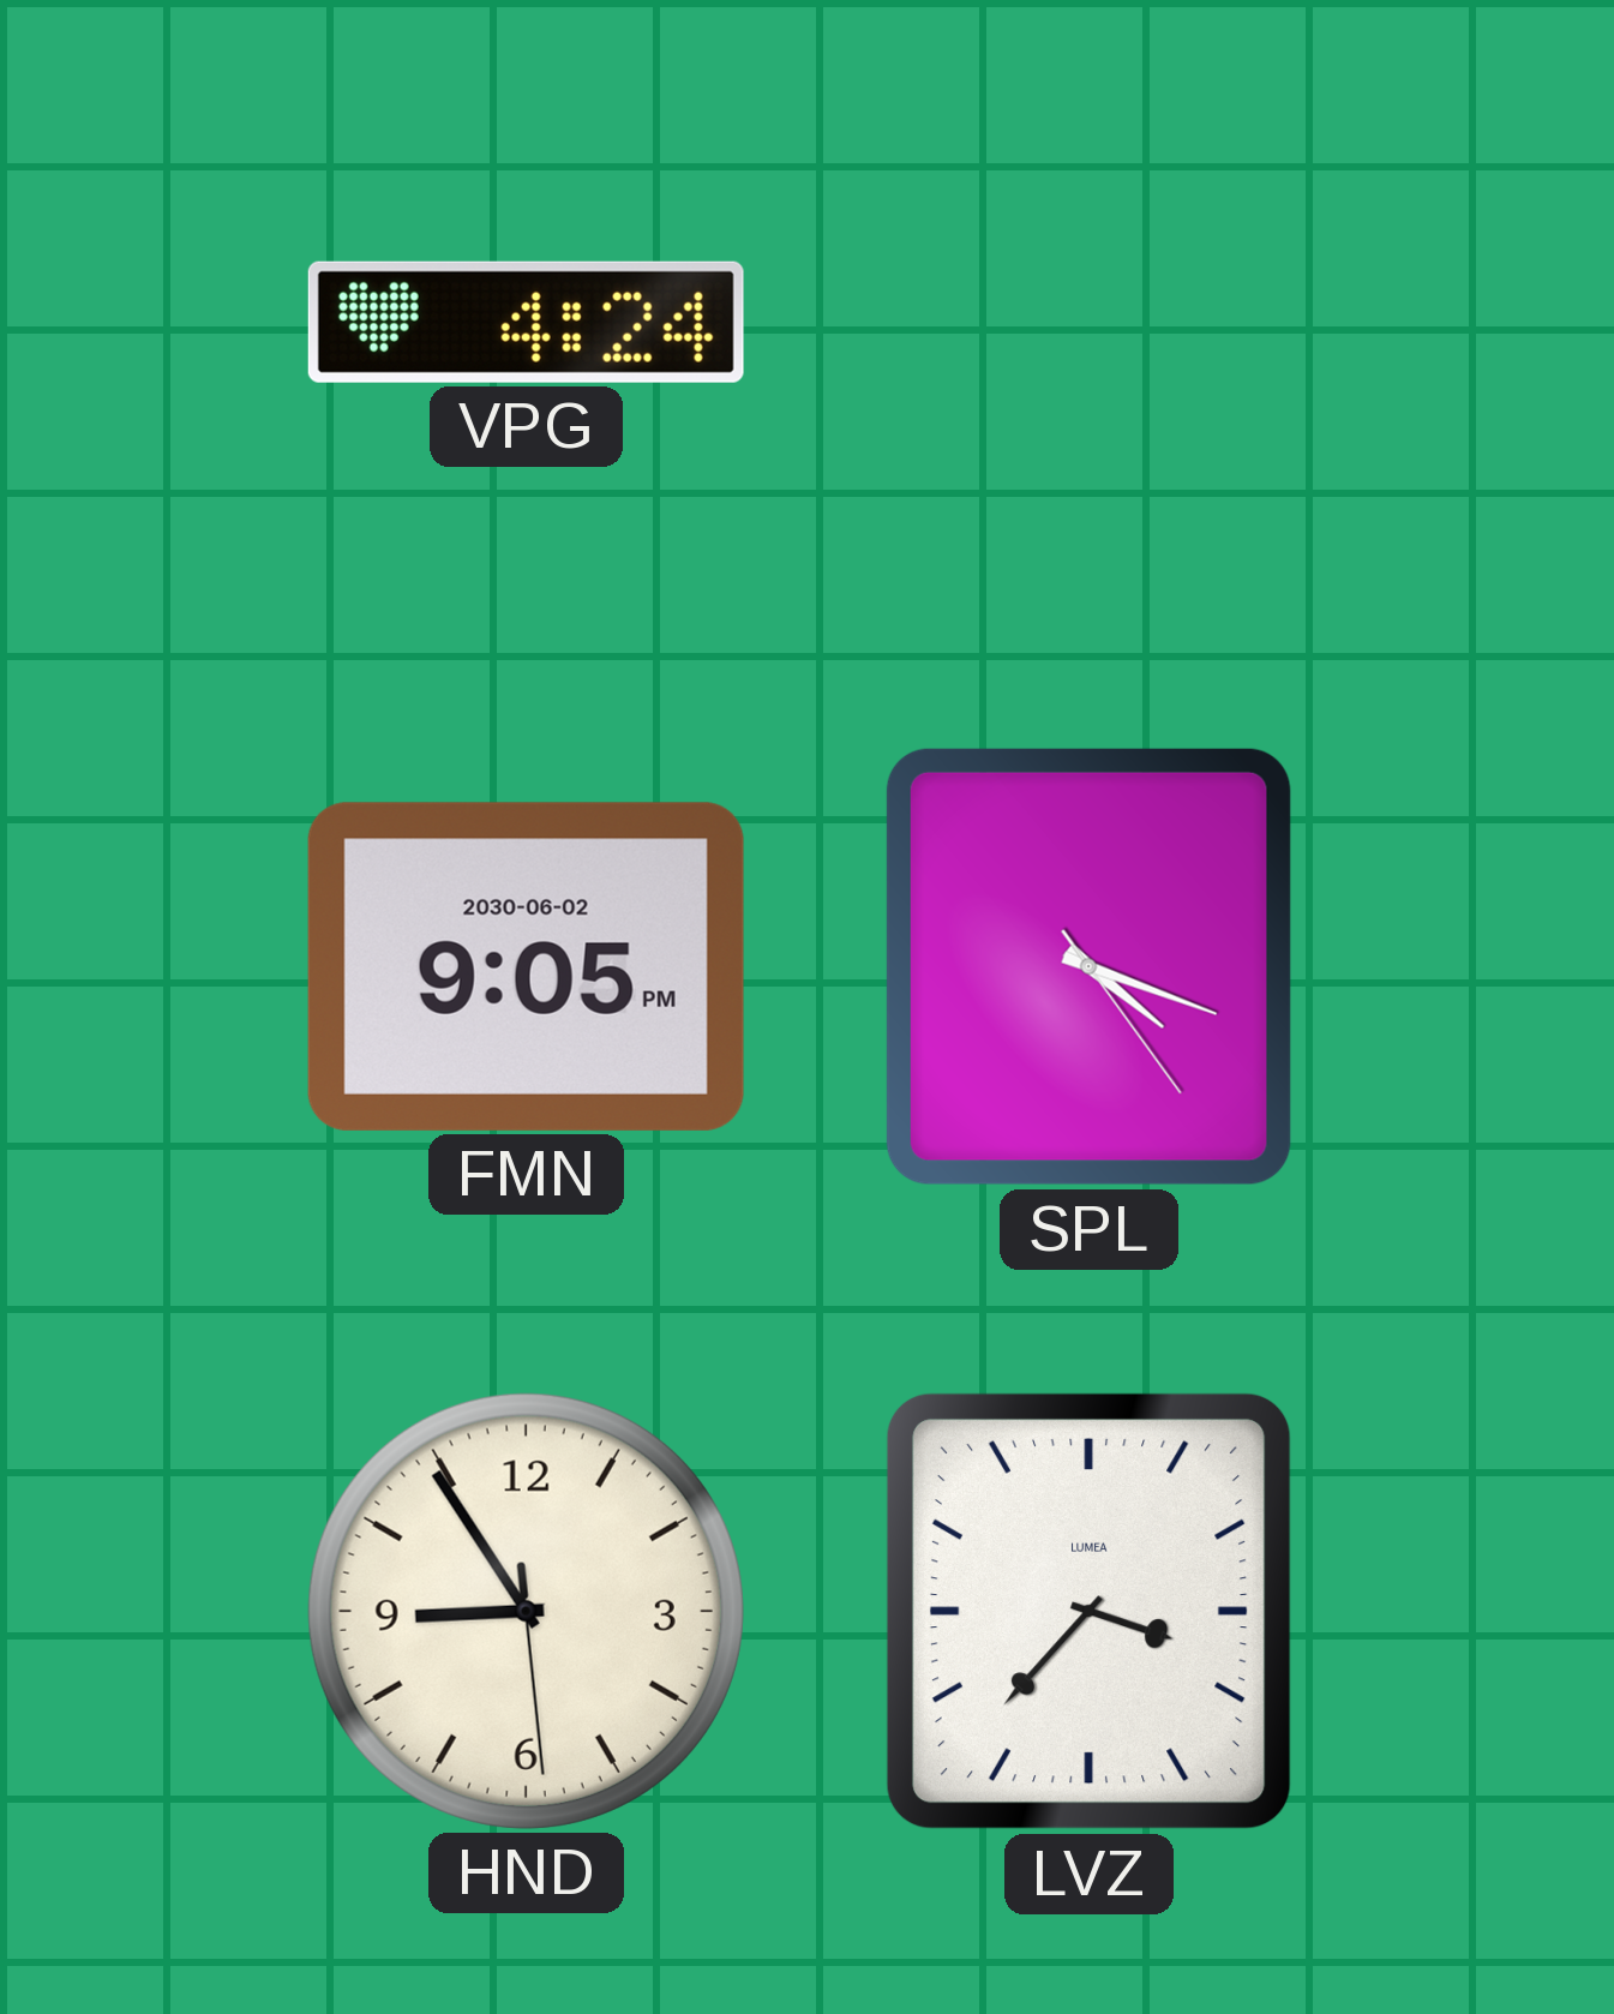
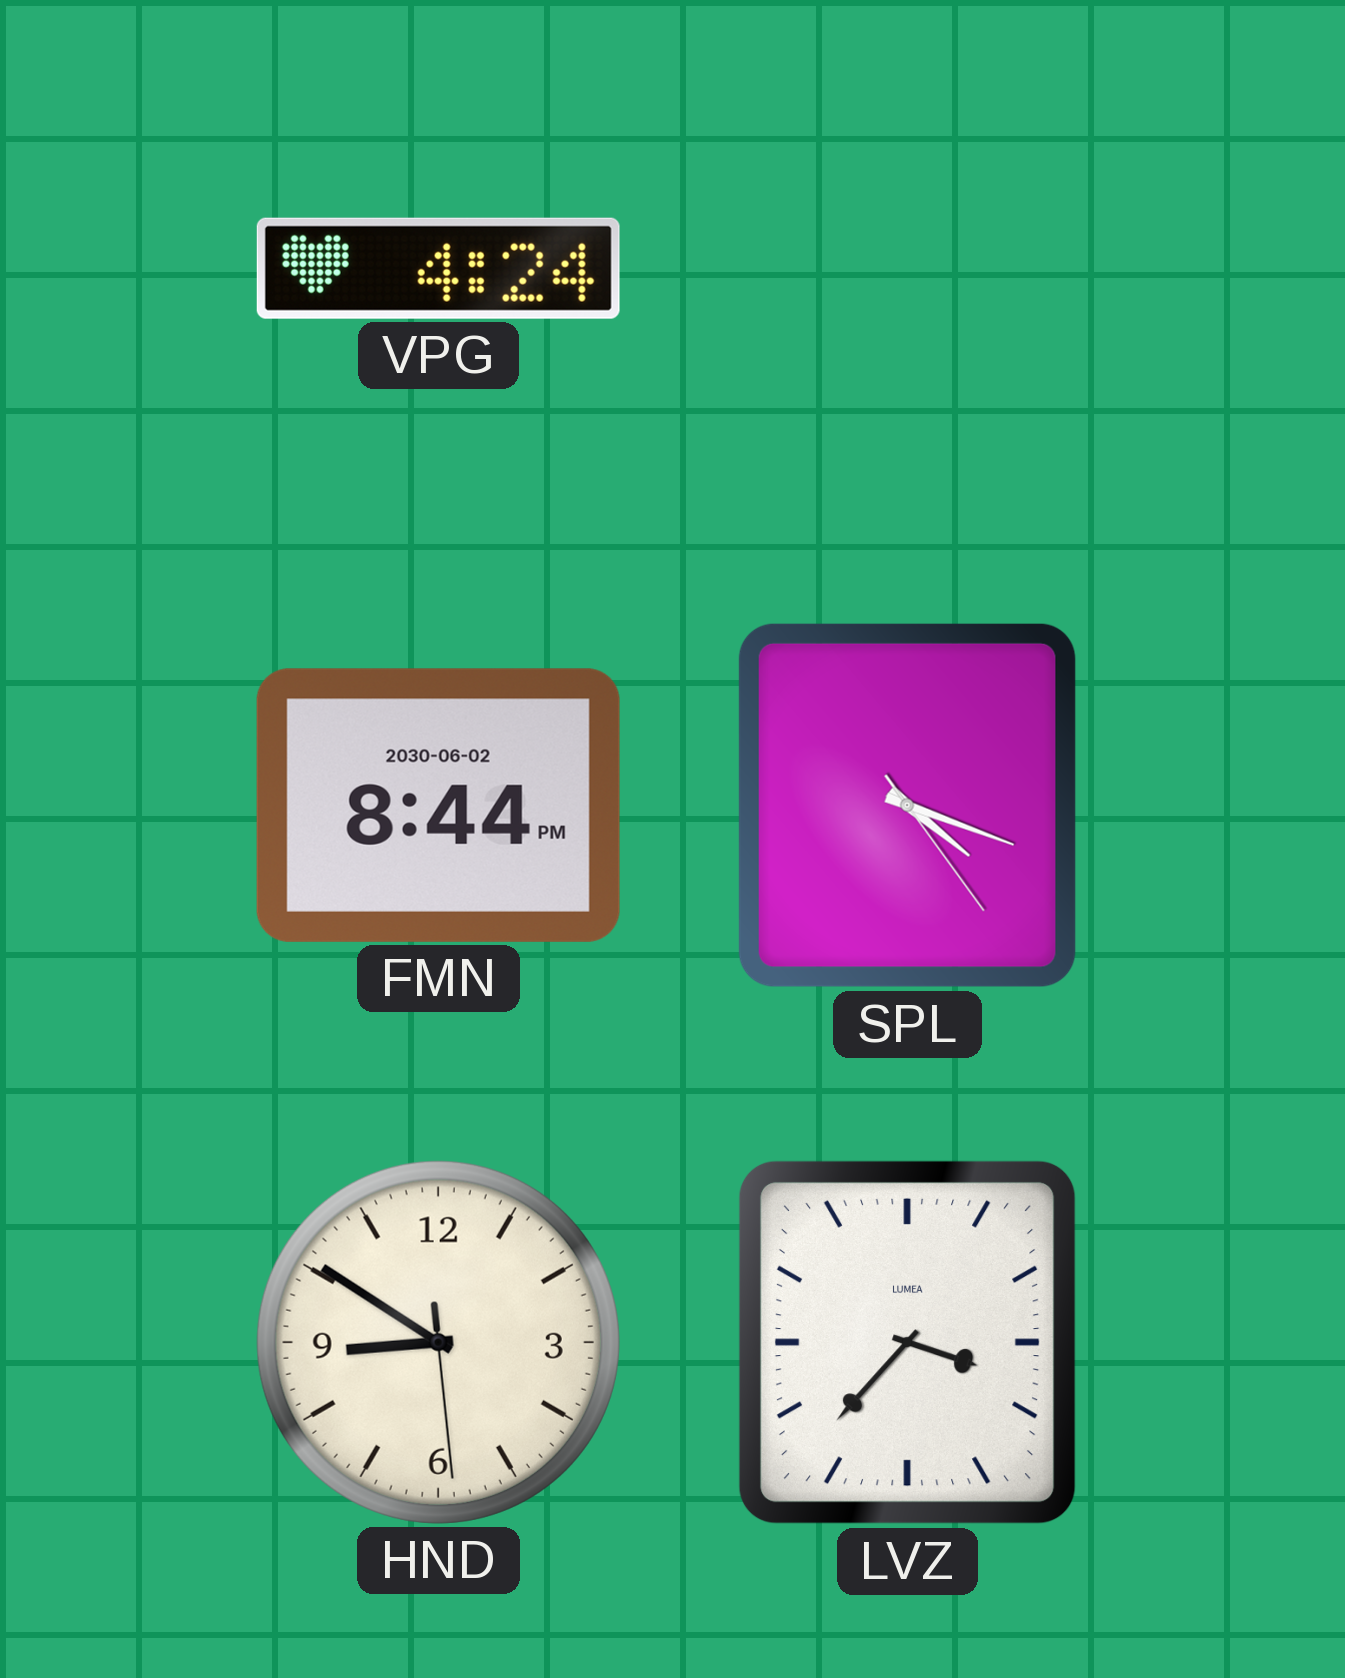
FMN: 9:05 -> 8:44
HND: 8:54 -> 8:50
